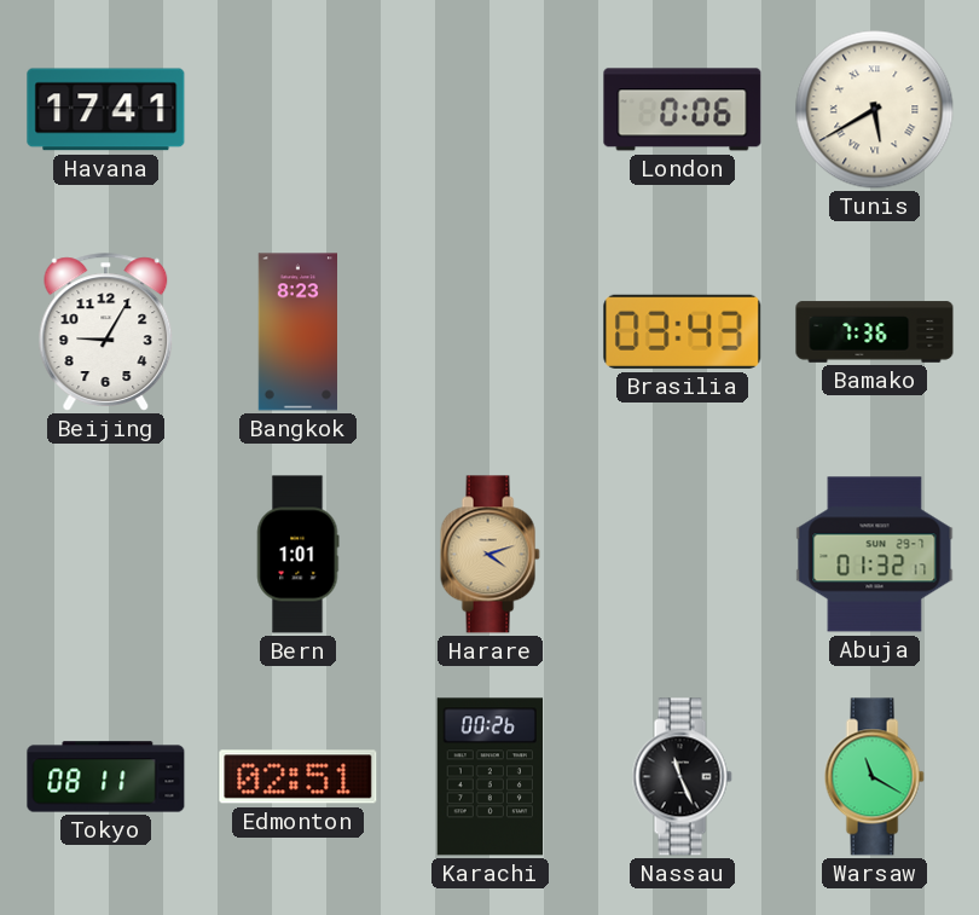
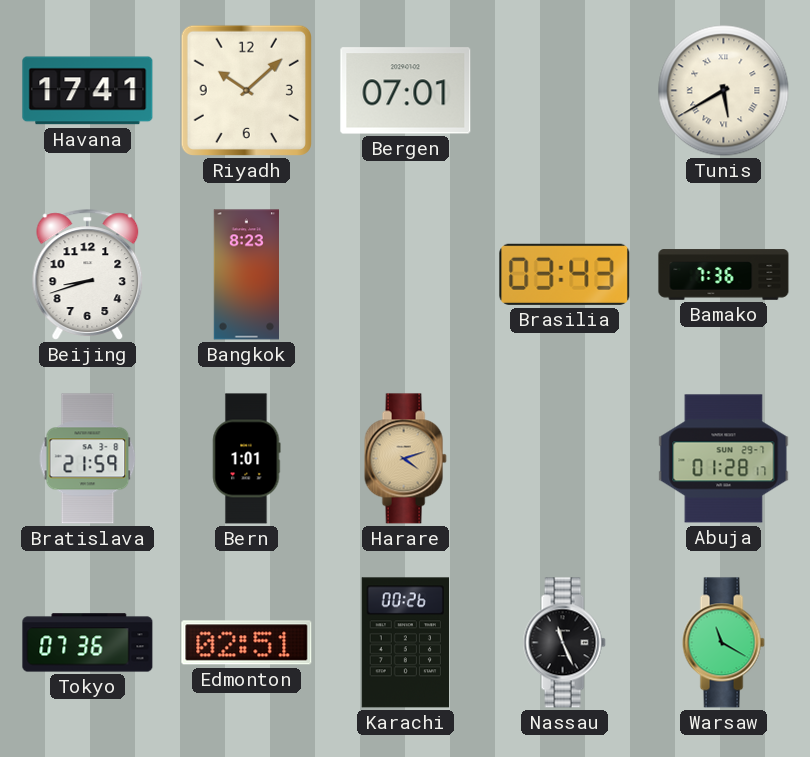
Riyadh: none -> 10:08
Bergen: none -> 07:01
London: 0:06 -> none
Beijing: 9:05 -> 8:42
Bratislava: none -> 21:59
Abuja: 01:32 -> 01:28
Tokyo: 08:11 -> 07:36
